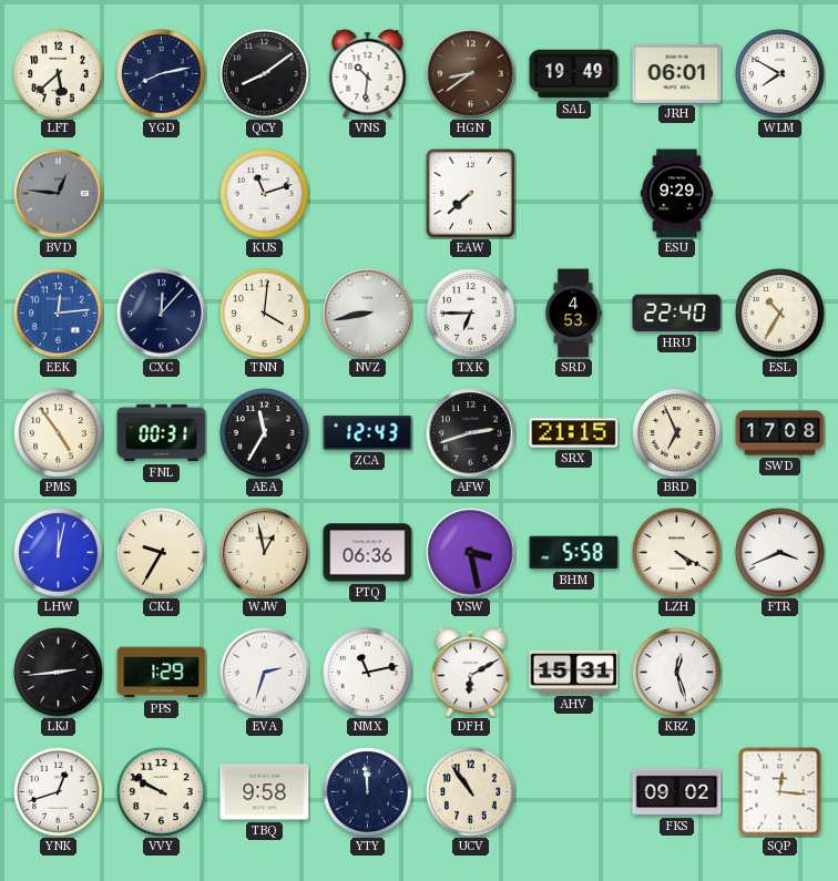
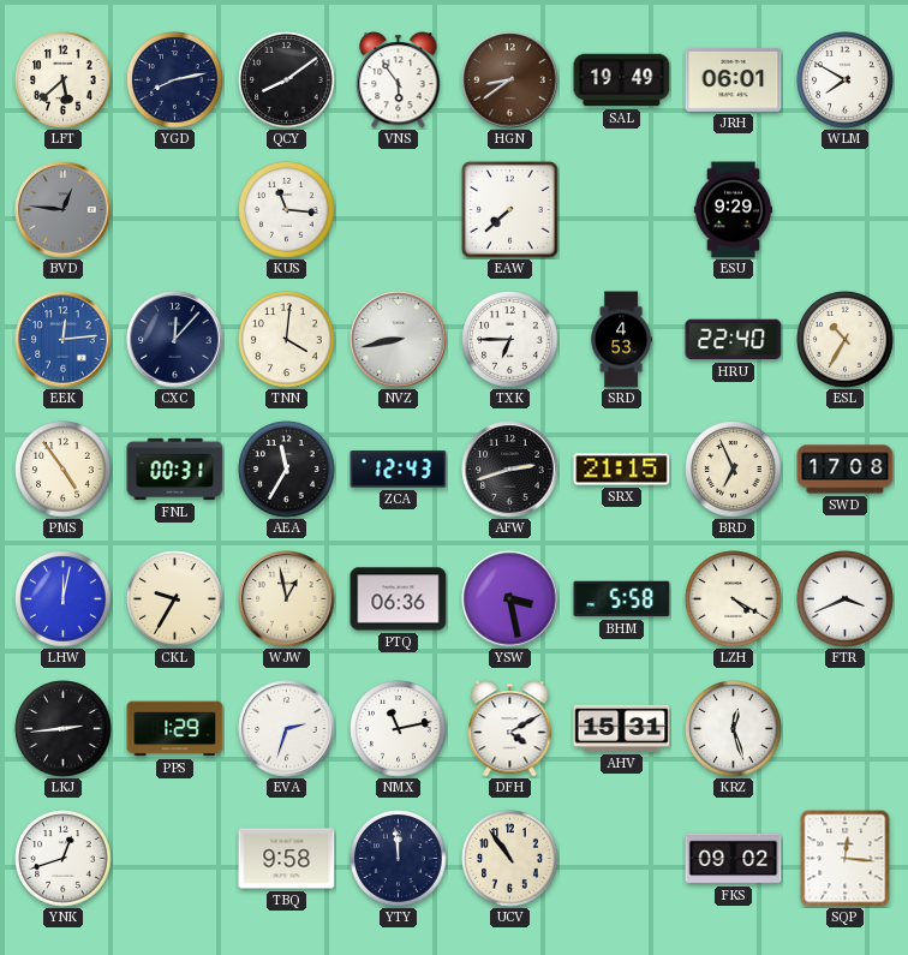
VNS: 10:31 -> 5:54
KUS: 11:12 -> 11:16
DFH: 6:10 -> 4:10
VVY: 9:50 -> none
